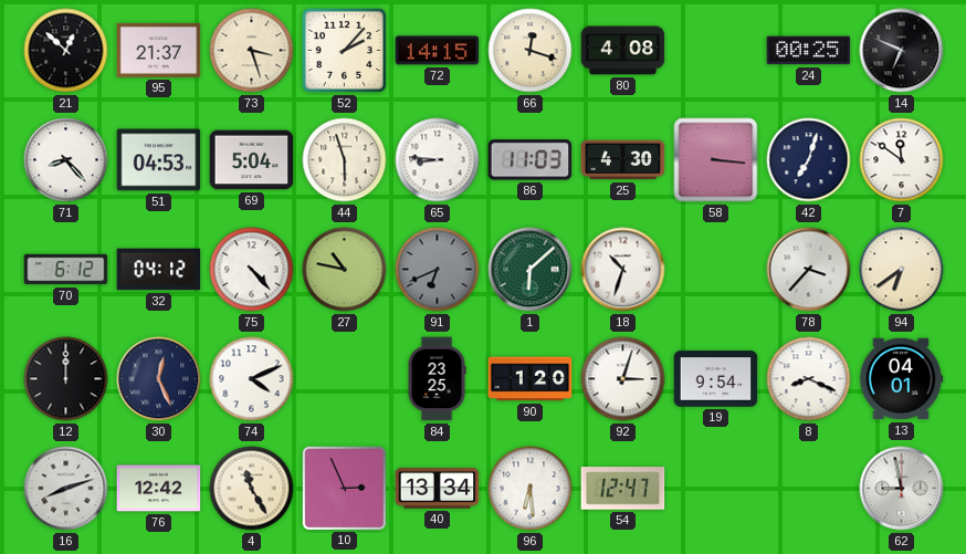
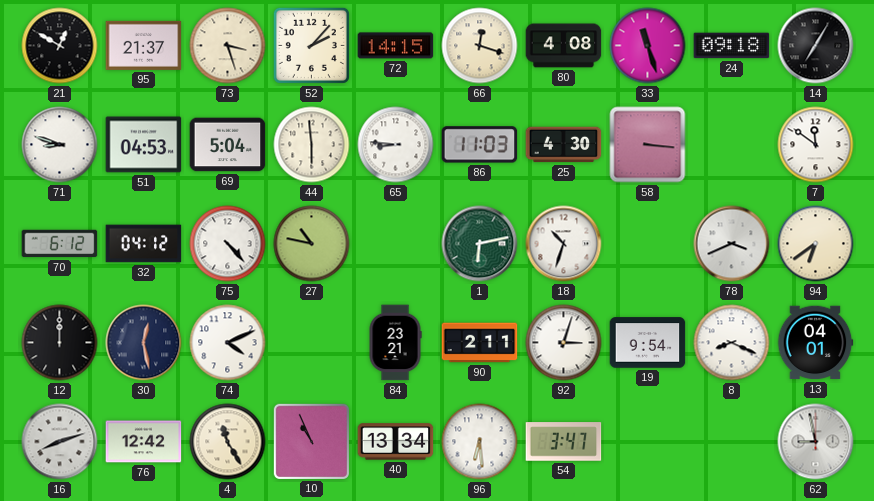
21: 12:52 -> 12:50
33: none -> 11:27
24: 00:25 -> 09:18
14: 6:49 -> 7:05
71: 8:23 -> 8:48
44: 5:57 -> 5:59
42: 7:03 -> none
91: 6:41 -> none
1: 6:08 -> 6:13
78: 3:37 -> 3:41
30: 12:26 -> 12:28
84: 23:25 -> 23:21
90: 1:20 -> 2:11
10: 2:56 -> 10:56
54: 12:47 -> 3:47
